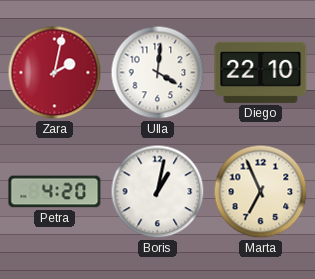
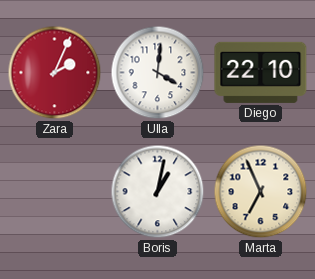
Zara: 2:02 -> 2:04
Petra: 4:20 -> none
